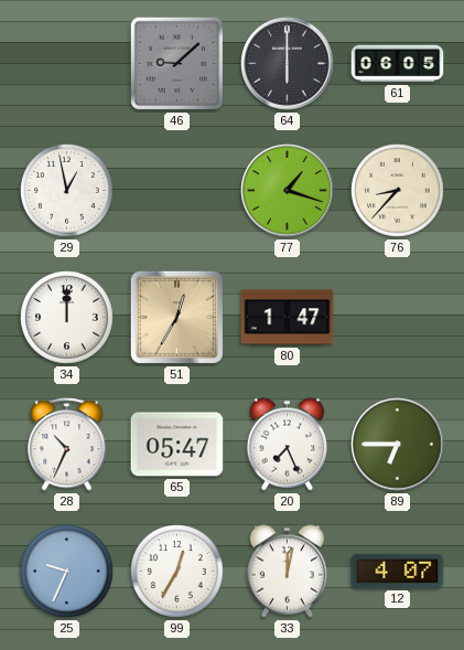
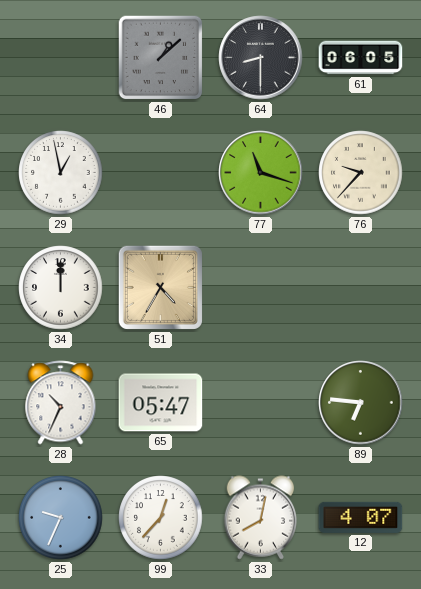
46: 9:08 -> 1:08
64: 6:00 -> 8:30
77: 1:18 -> 11:18
76: 8:37 -> 9:37
51: 12:35 -> 4:35
80: 1:47 -> none
20: 7:26 -> none
89: 6:45 -> 6:46
99: 12:35 -> 12:37
33: 12:02 -> 8:02
